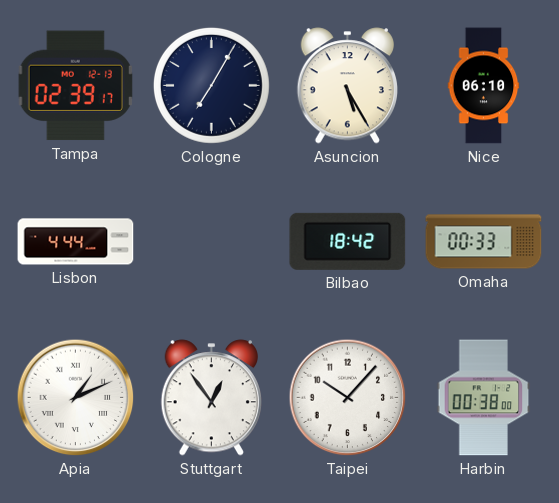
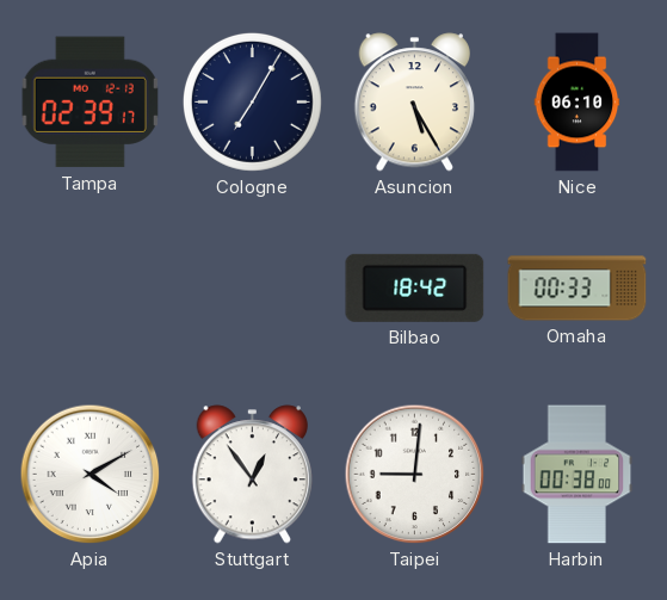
Lisbon: 4:44 -> none
Apia: 1:11 -> 4:10
Taipei: 10:07 -> 9:01
